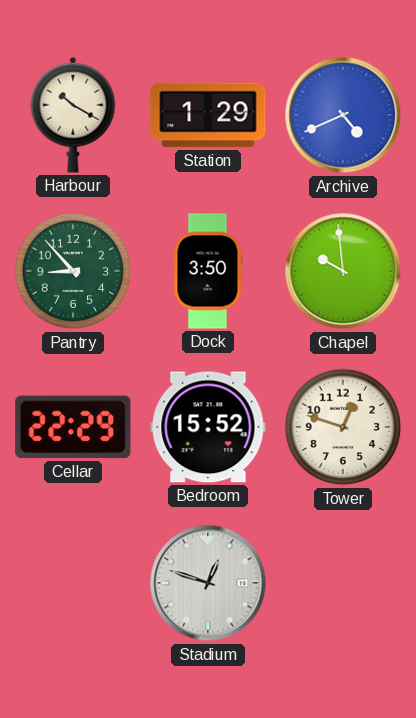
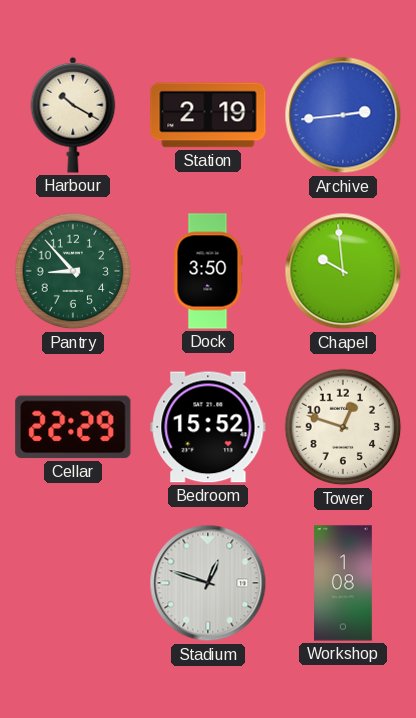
Station: 1:29 -> 2:19
Archive: 4:41 -> 2:44
Workshop: none -> 1:08
